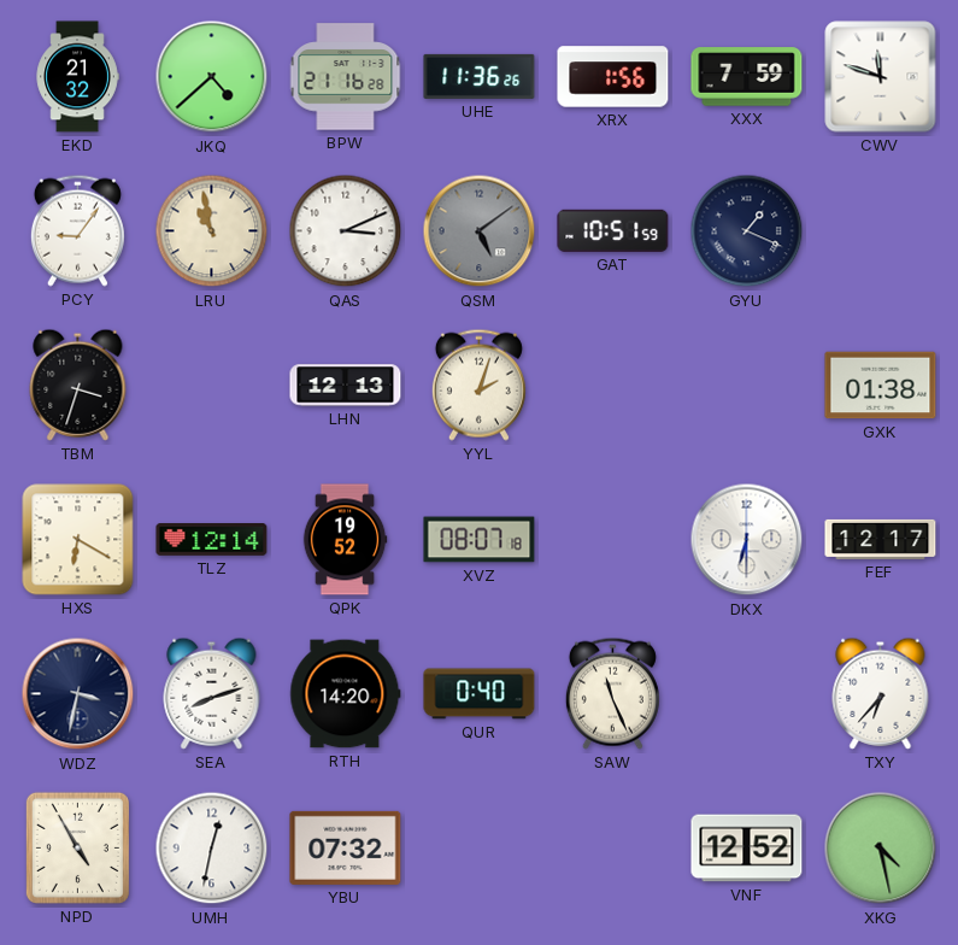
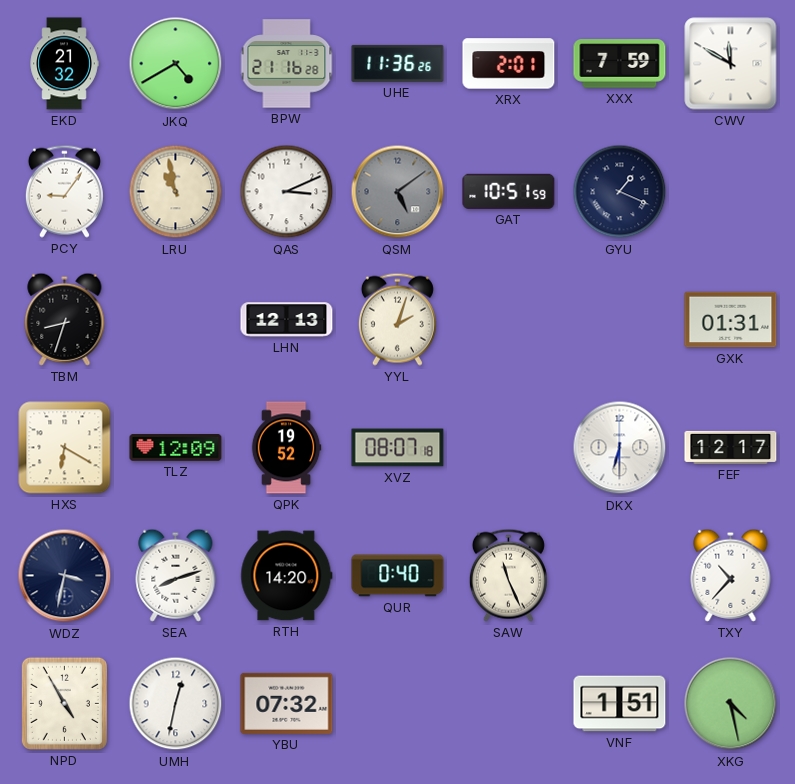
JKQ: 4:38 -> 4:40
XRX: 1:56 -> 2:01
CWV: 11:48 -> 11:50
TBM: 3:33 -> 8:33
GXK: 01:38 -> 01:31
TLZ: 12:14 -> 12:09
TXY: 6:37 -> 10:37
VNF: 12:52 -> 1:51
